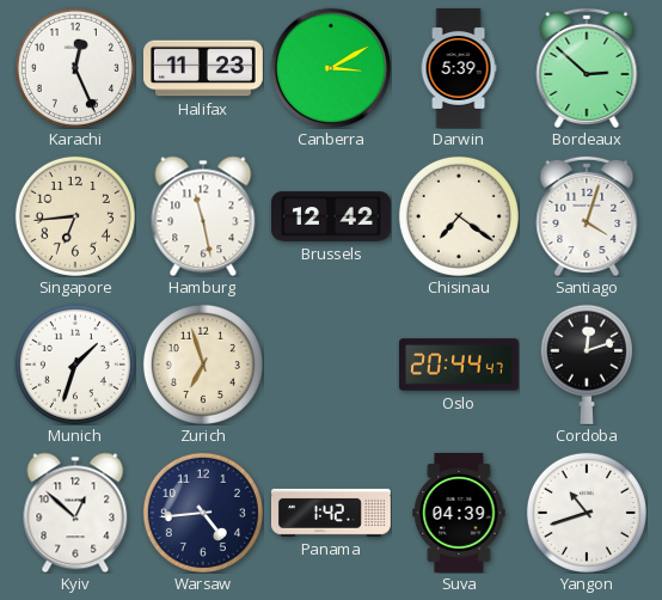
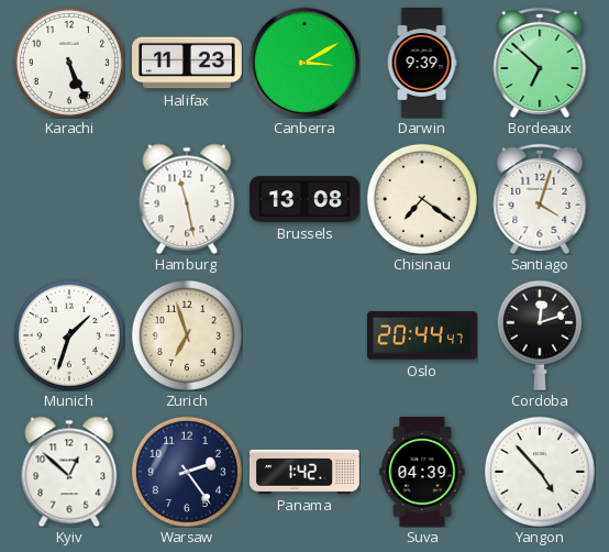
Karachi: 12:26 -> 5:26
Darwin: 5:39 -> 9:39
Bordeaux: 2:52 -> 6:52
Singapore: 6:44 -> none
Brussels: 12:42 -> 13:08
Warsaw: 4:44 -> 2:24
Yangon: 10:42 -> 4:53
